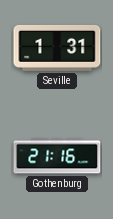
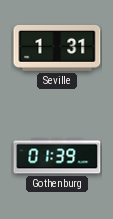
Gothenburg: 21:16 -> 01:39
